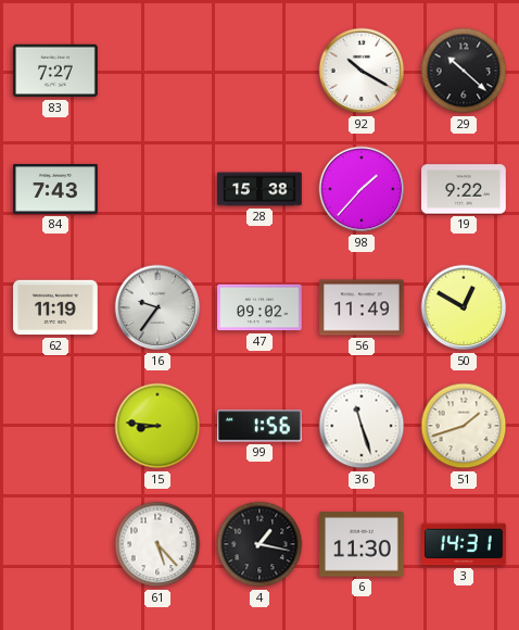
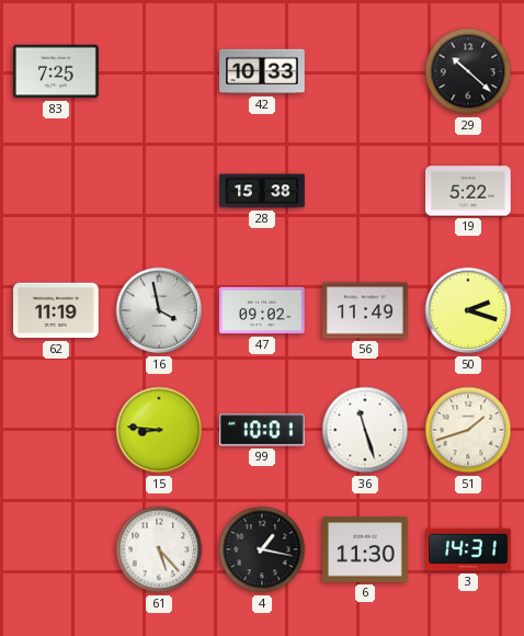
83: 7:27 -> 7:25
42: none -> 10:33
92: 10:20 -> none
84: 7:43 -> none
98: 1:37 -> none
19: 9:22 -> 5:22
16: 9:36 -> 3:58
50: 12:50 -> 2:18
99: 1:56 -> 10:01
